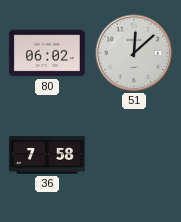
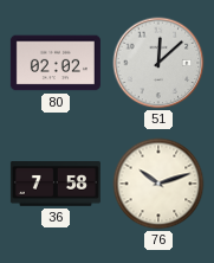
80: 06:02 -> 02:02
76: none -> 10:12
